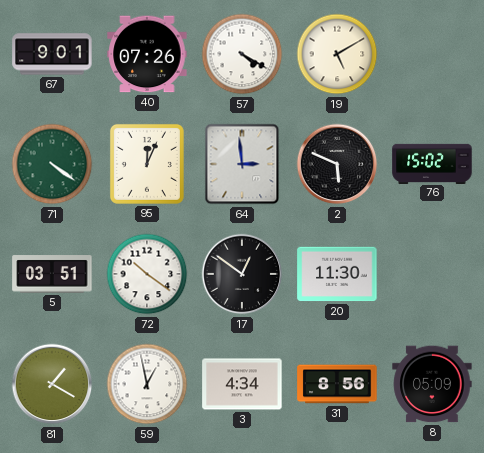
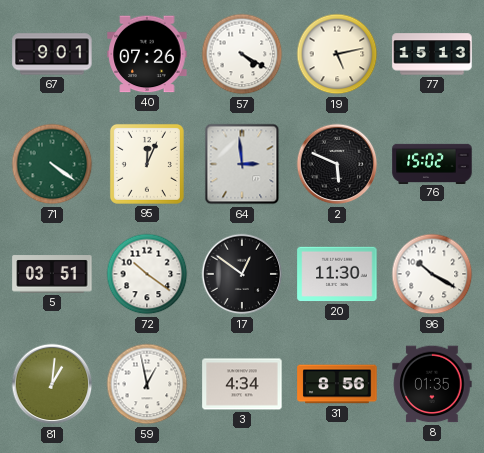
19: 5:10 -> 5:13
77: none -> 15:13
96: none -> 10:20
81: 1:20 -> 1:01
8: 05:09 -> 01:35
